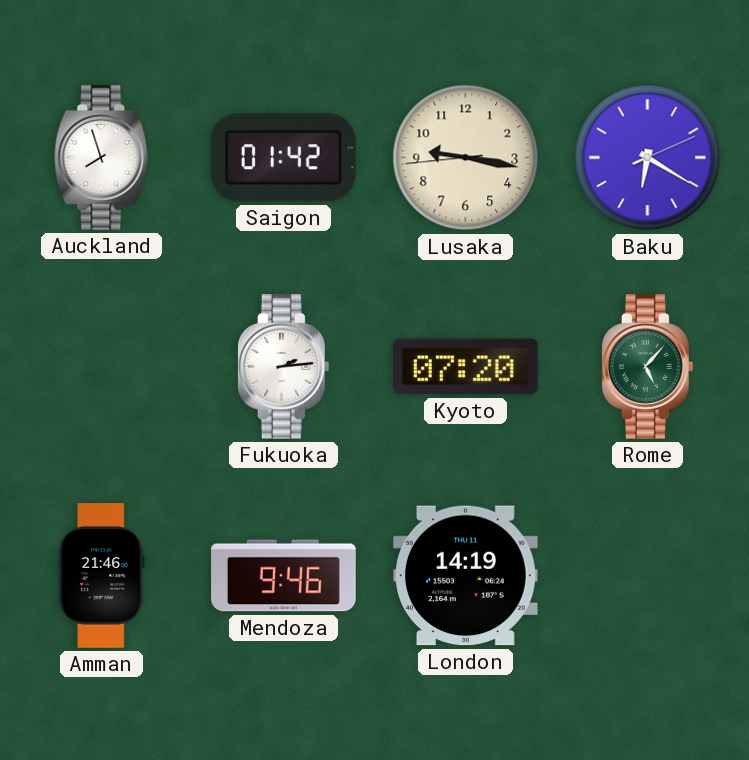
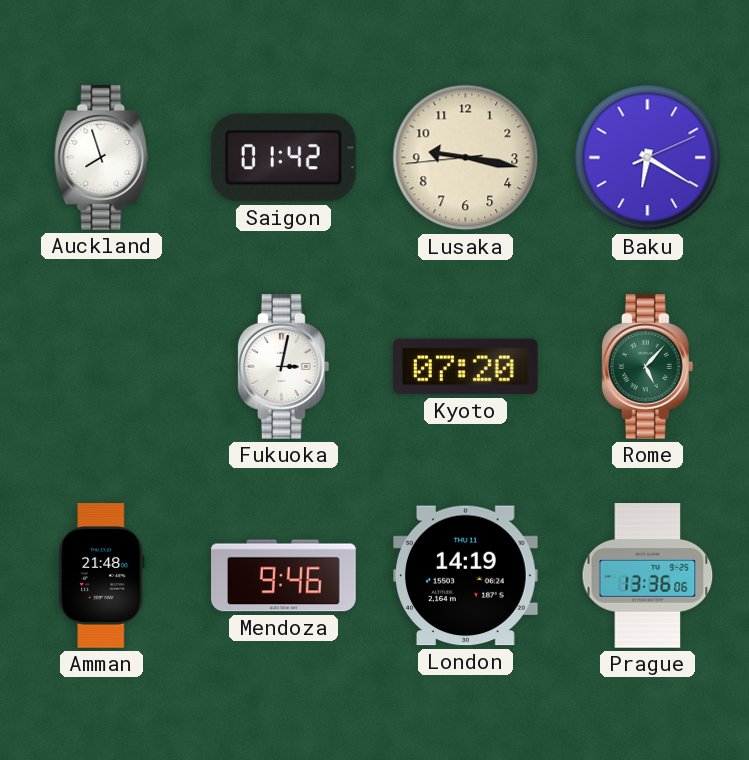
Fukuoka: 2:14 -> 3:02
Amman: 21:46 -> 21:48
Prague: none -> 13:36
